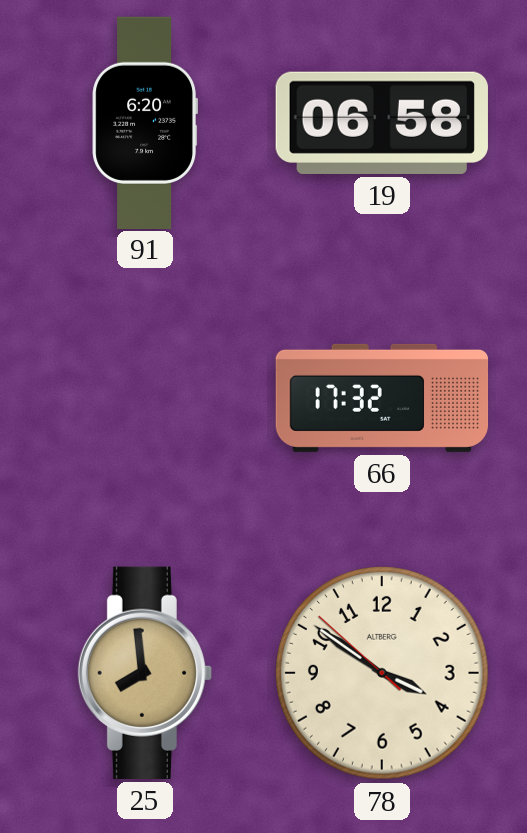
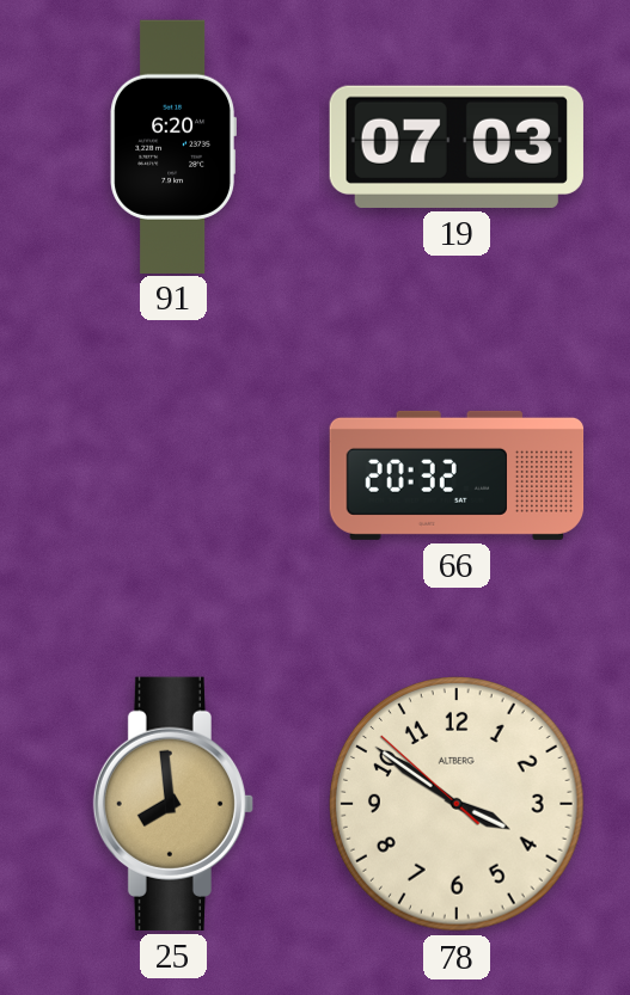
19: 06:58 -> 07:03
66: 17:32 -> 20:32
